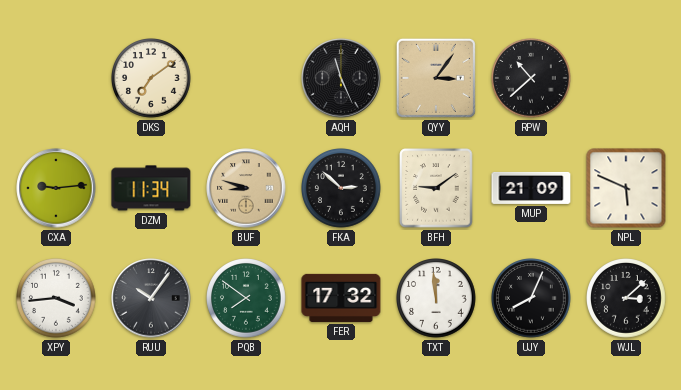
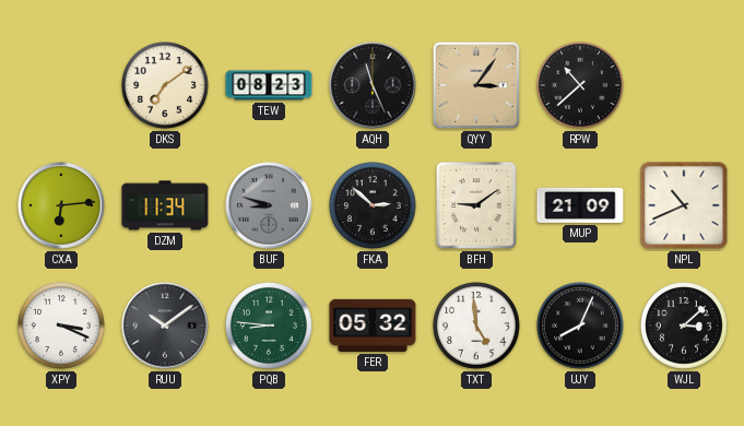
TEW: none -> 08:23
CXA: 9:14 -> 6:14
BUF dial: champagne -> grey
NPL: 5:49 -> 10:41
XPY: 3:44 -> 3:19
RUU: 10:06 -> 10:09
PQB: 7:51 -> 8:46
FER: 17:32 -> 05:32
TXT: 11:59 -> 4:59
